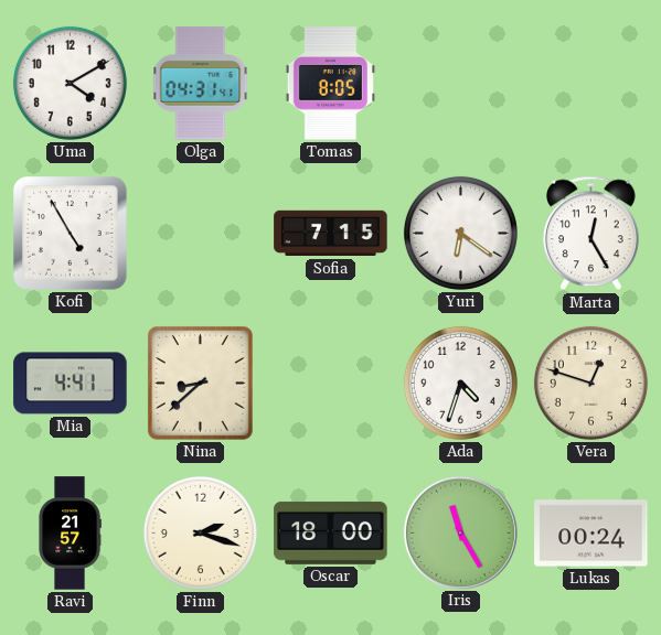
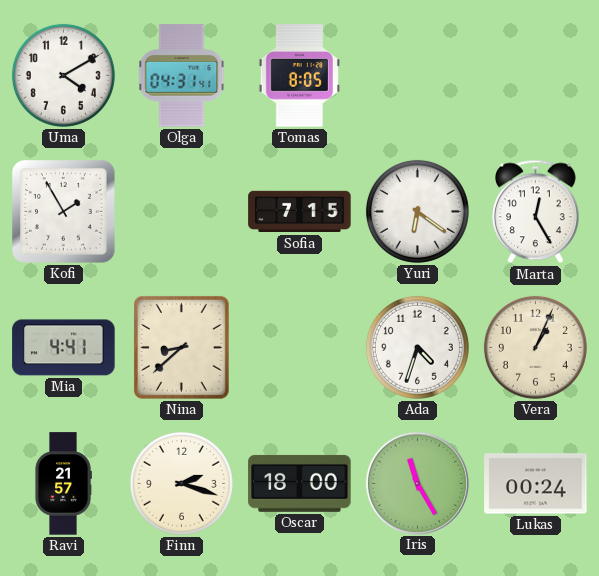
Kofi: 4:55 -> 1:55
Vera: 12:48 -> 1:04
